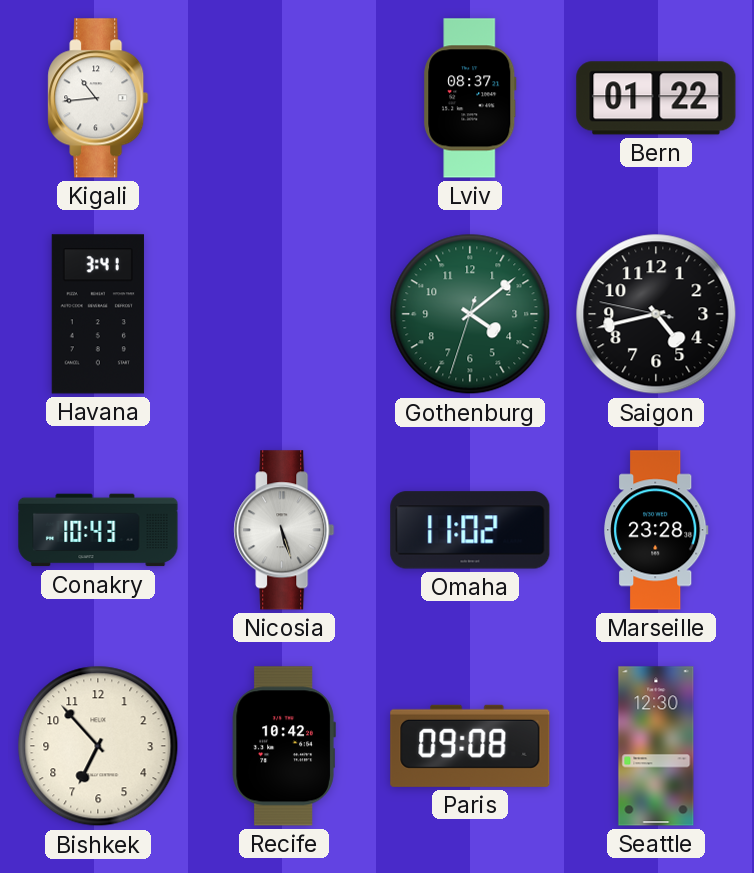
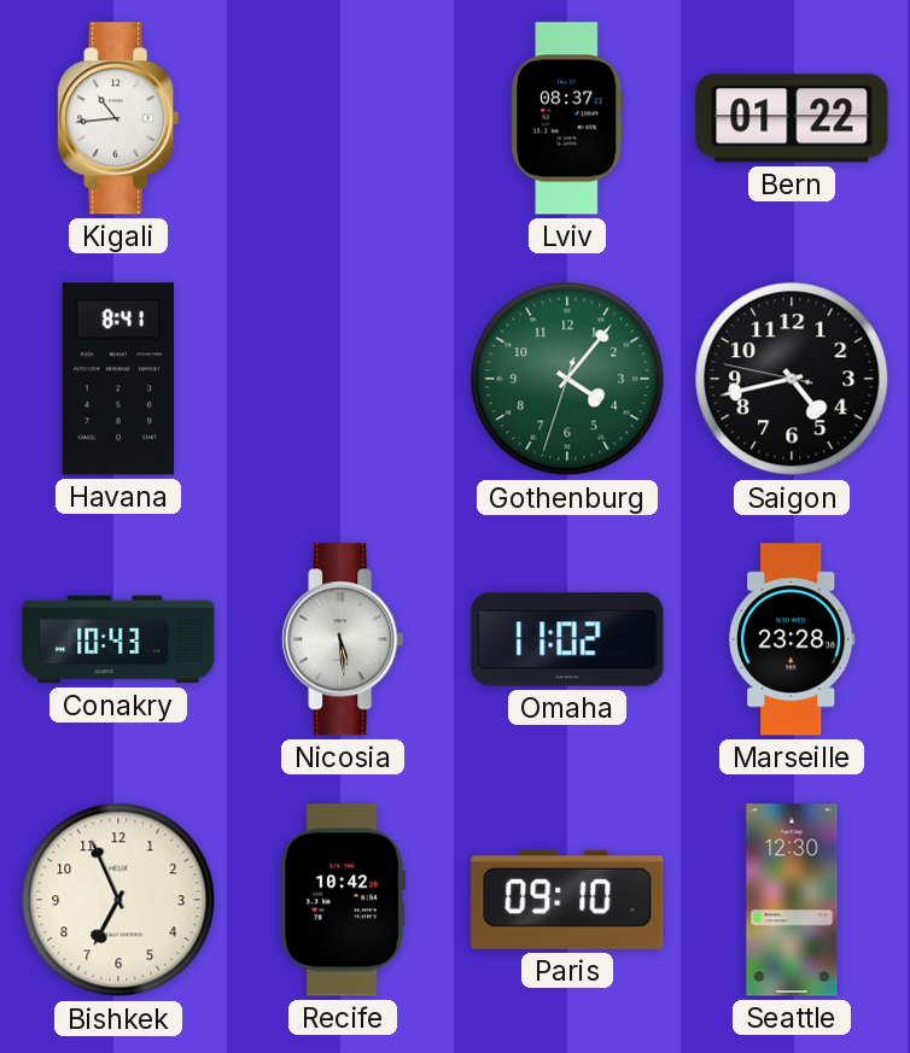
Havana: 3:41 -> 8:41
Gothenburg: 4:08 -> 4:06
Nicosia: 5:27 -> 5:29
Bishkek: 6:53 -> 6:56
Paris: 09:08 -> 09:10
